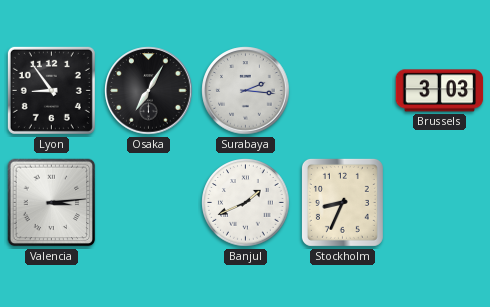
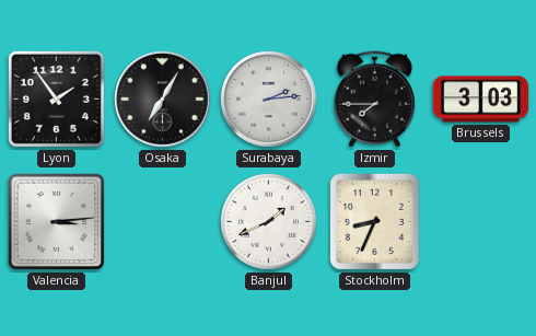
Lyon: 8:54 -> 1:54
Surabaya: 2:16 -> 2:14
Izmir: none -> 7:45
